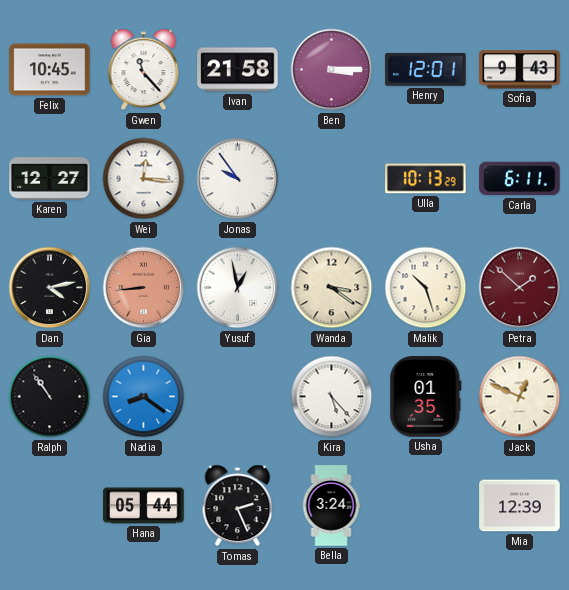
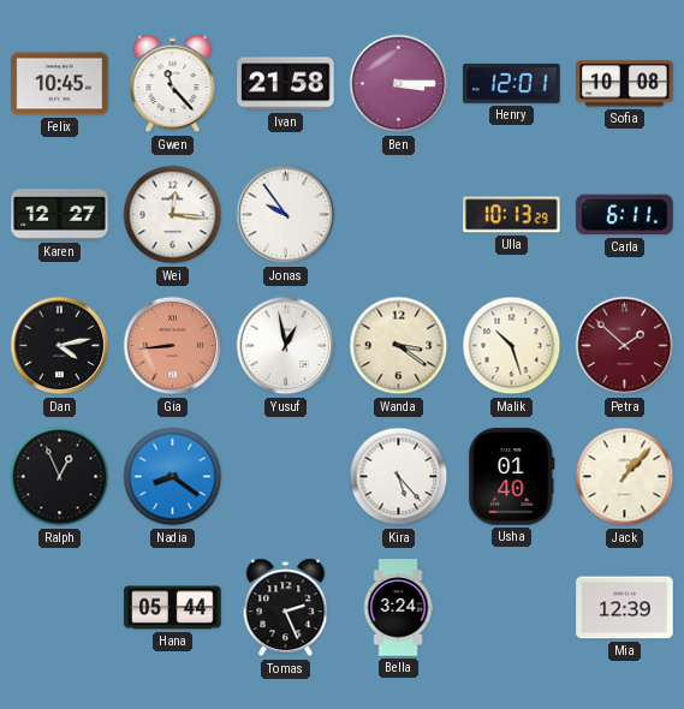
Sofia: 9:43 -> 10:08
Ralph: 10:54 -> 12:56
Usha: 01:35 -> 01:40
Jack: 12:49 -> 1:07
